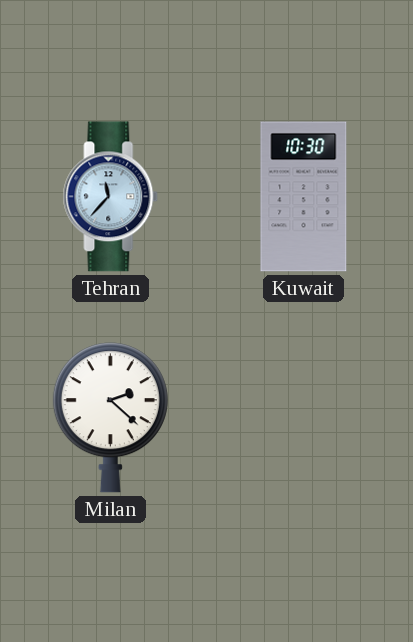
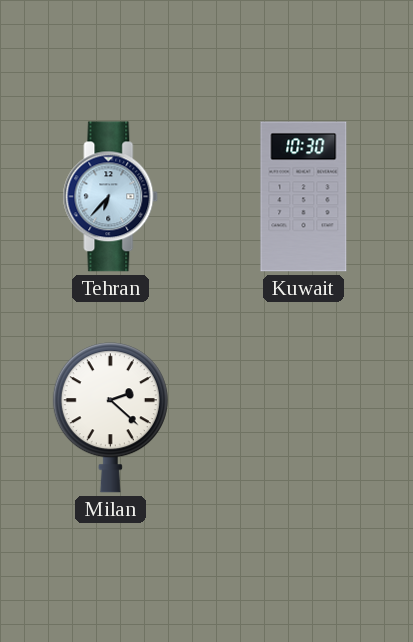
Tehran: 11:37 -> 6:37
